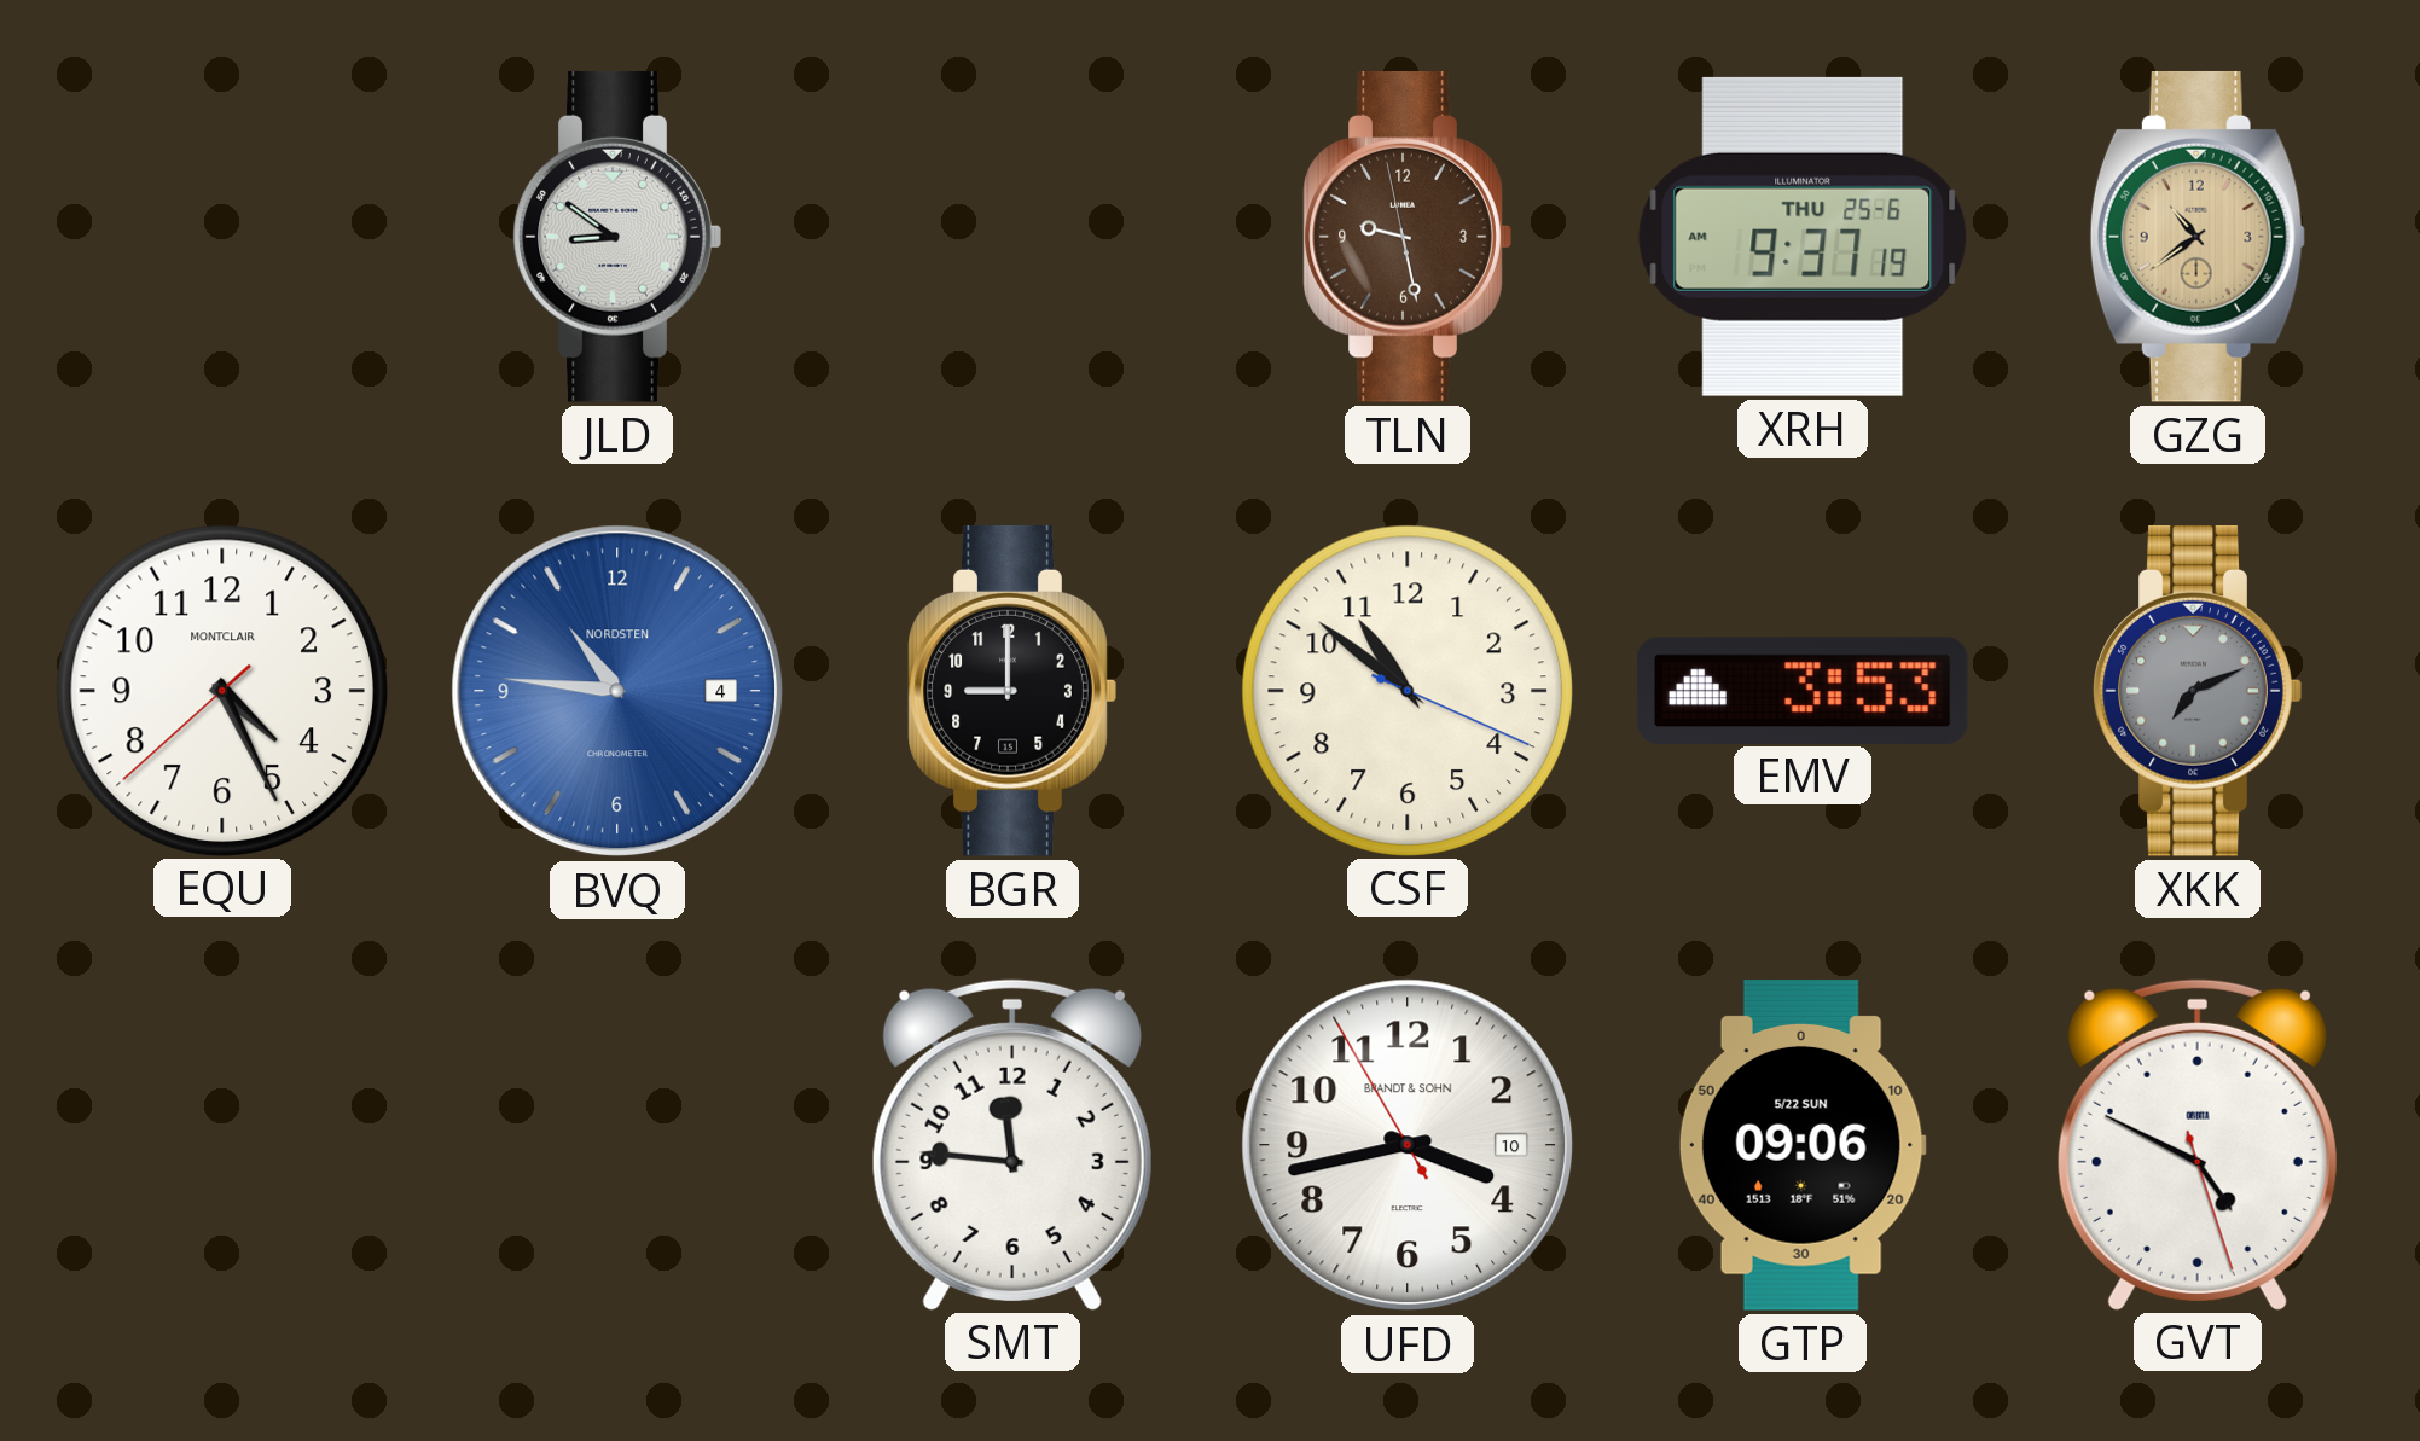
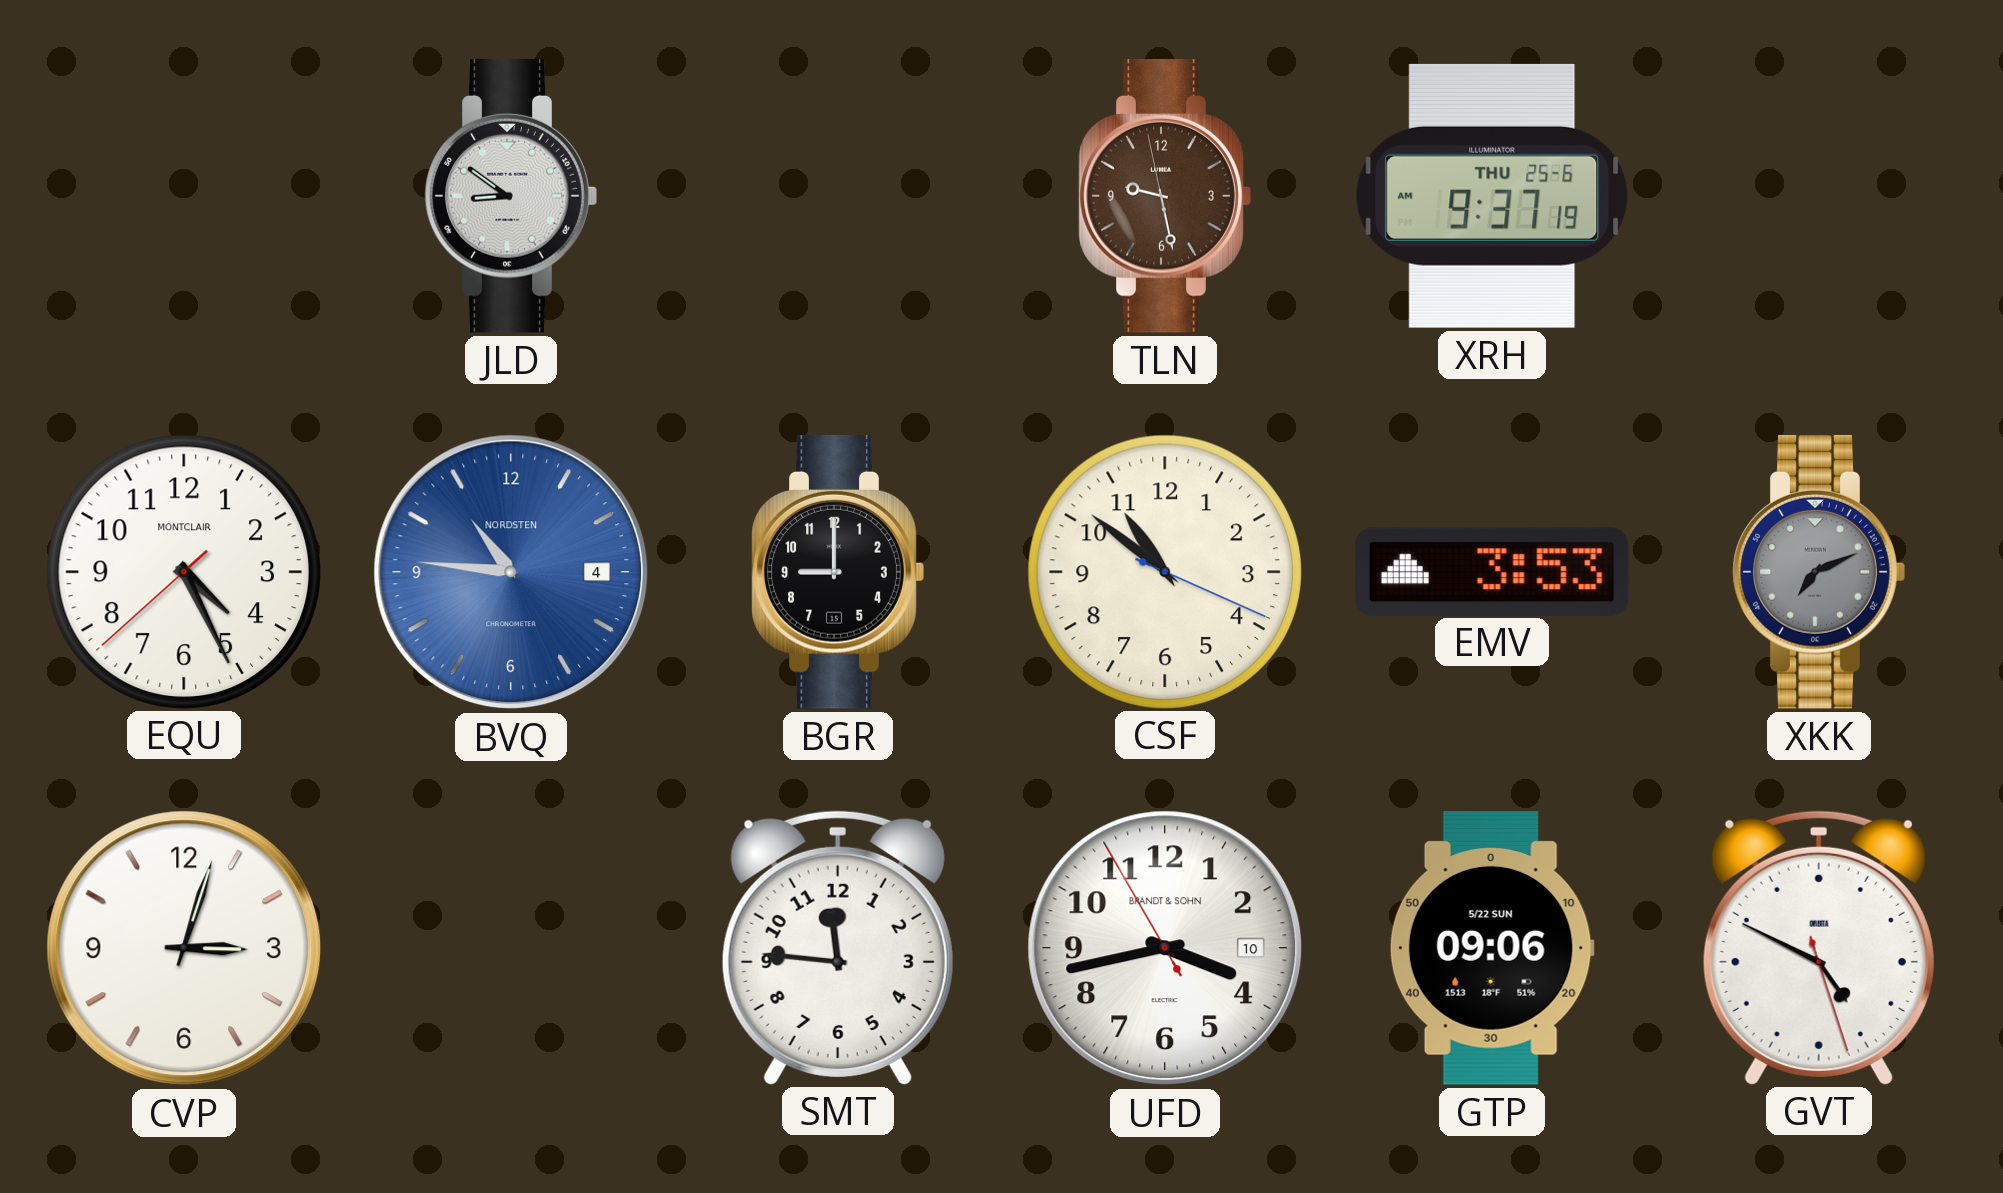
GZG: 10:39 -> none
CVP: none -> 3:03
